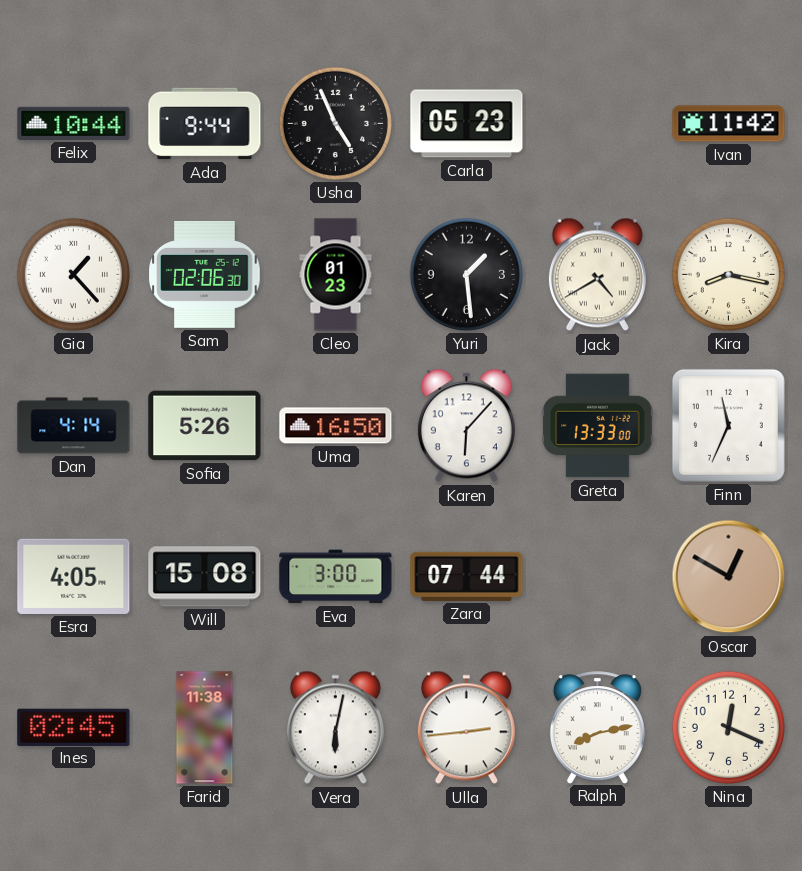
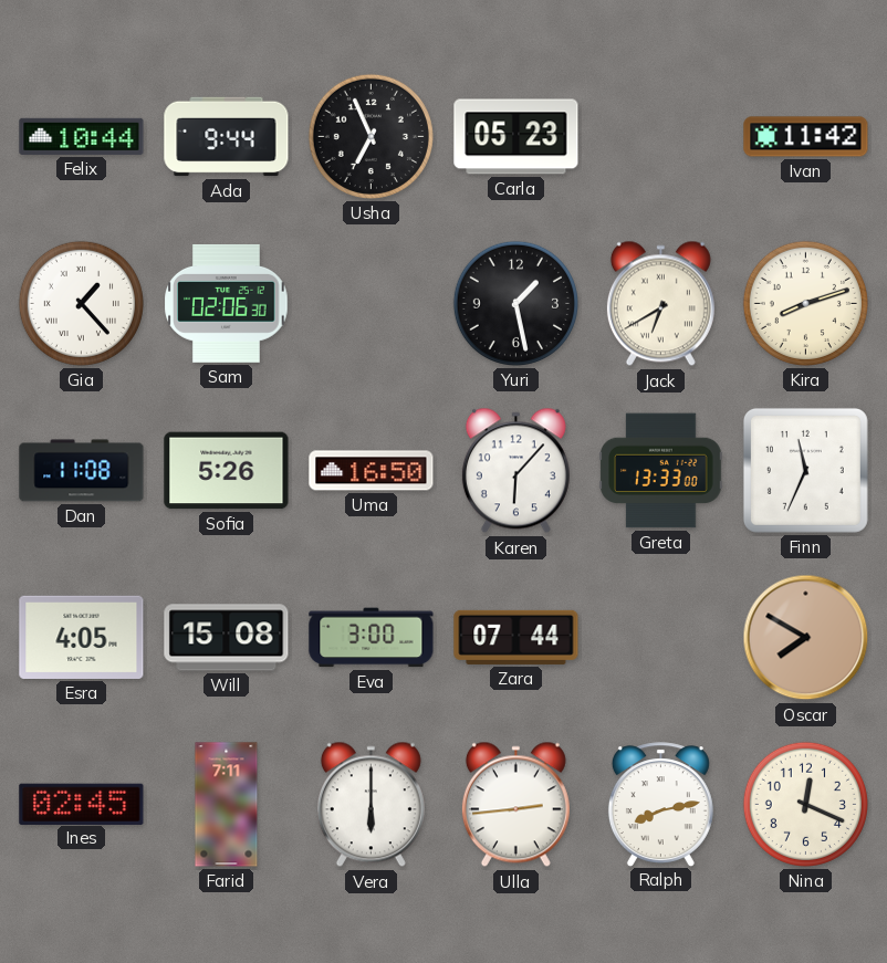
Usha: 4:56 -> 6:56
Cleo: 01:23 -> none
Yuri: 1:29 -> 1:28
Jack: 4:40 -> 6:40
Kira: 8:17 -> 8:12
Dan: 4:14 -> 11:08
Oscar: 12:50 -> 7:50
Farid: 11:38 -> 7:11
Vera: 6:02 -> 6:00
